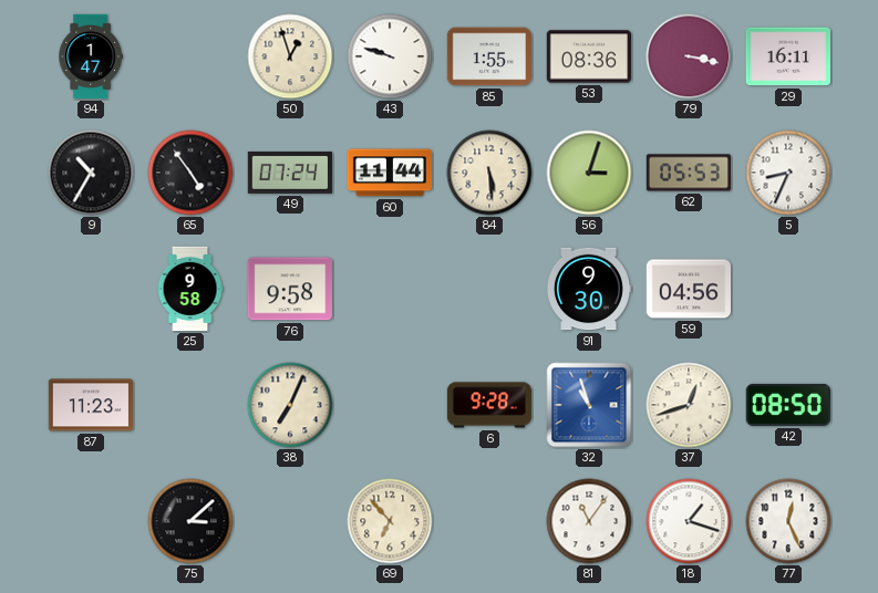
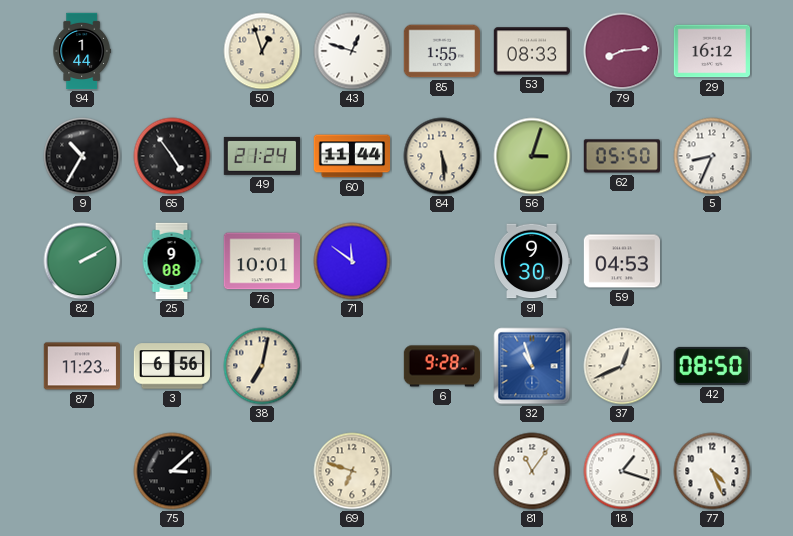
94: 1:47 -> 1:44
43: 9:48 -> 12:48
53: 08:36 -> 08:33
79: 3:17 -> 8:14
29: 16:11 -> 16:12
49: 07:24 -> 21:24
62: 05:53 -> 05:50
82: none -> 2:10
25: 9:58 -> 9:08
76: 9:58 -> 10:01
71: none -> 11:51
59: 04:56 -> 04:53
3: none -> 6:56
38: 7:04 -> 7:02
37: 12:42 -> 12:41
69: 6:53 -> 6:48
77: 12:26 -> 4:26
